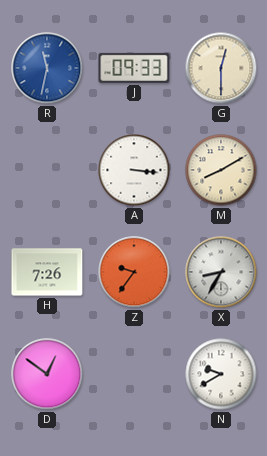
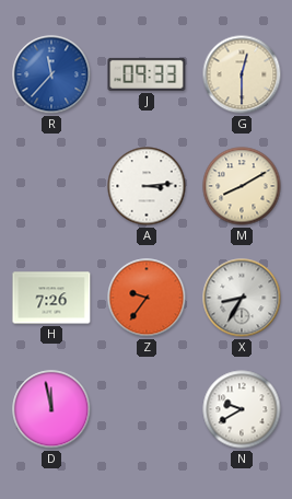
R: 11:32 -> 11:37
A: 3:16 -> 3:14
D: 12:51 -> 11:58
